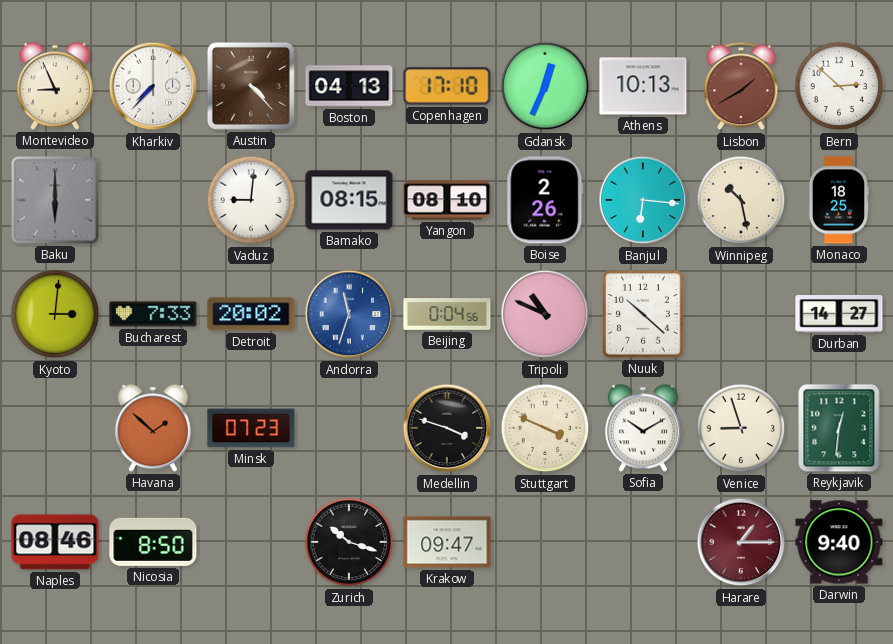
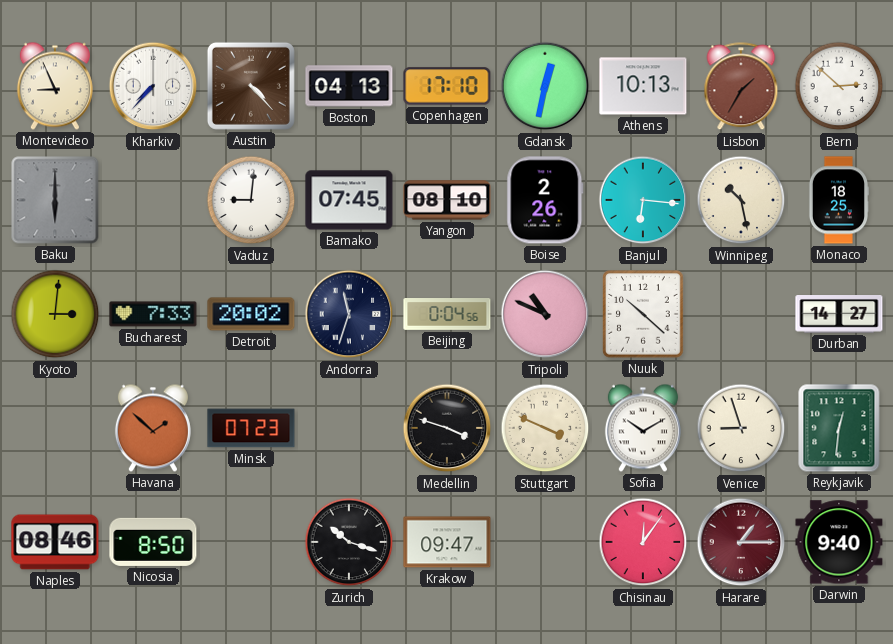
Gdansk: 12:34 -> 12:32
Lisbon: 1:40 -> 1:35
Bamako: 08:15 -> 07:45
Andorra dial: blue -> navy
Chisinau: none -> 12:06
